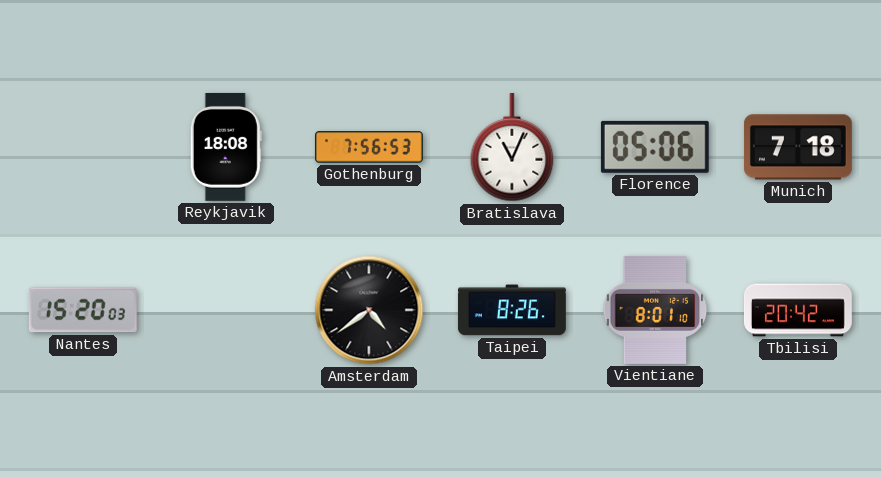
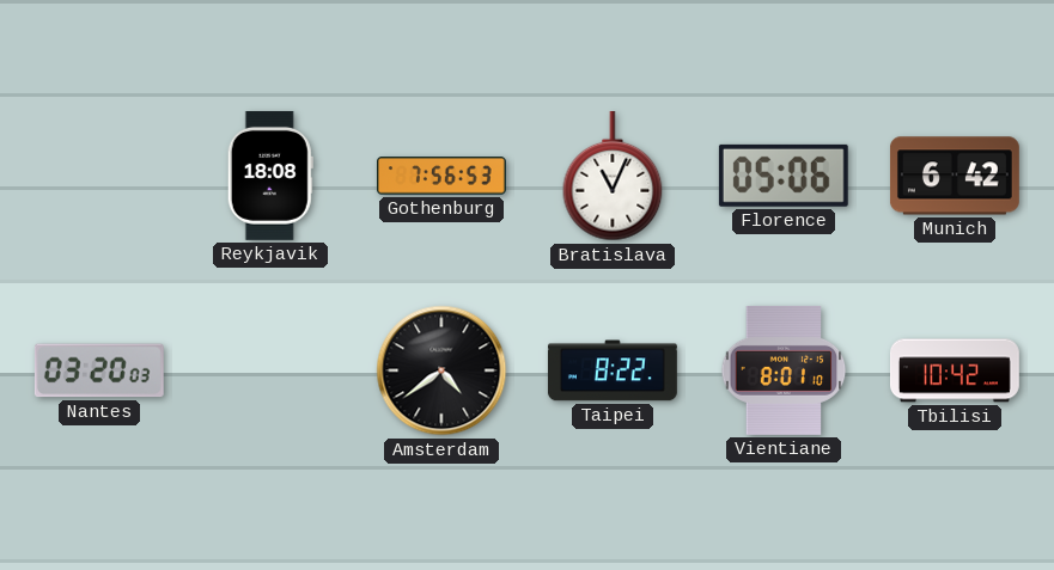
Munich: 7:18 -> 6:42
Nantes: 15:20 -> 03:20
Taipei: 8:26 -> 8:22
Tbilisi: 20:42 -> 10:42
